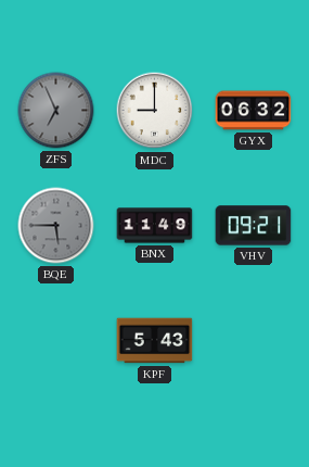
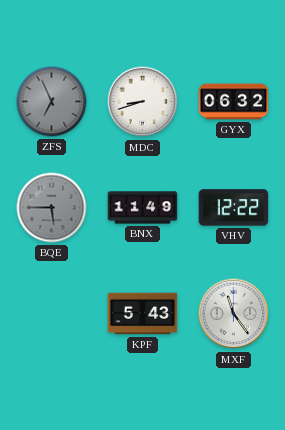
MDC: 9:00 -> 8:42
VHV: 09:21 -> 12:22
MXF: none -> 11:24
